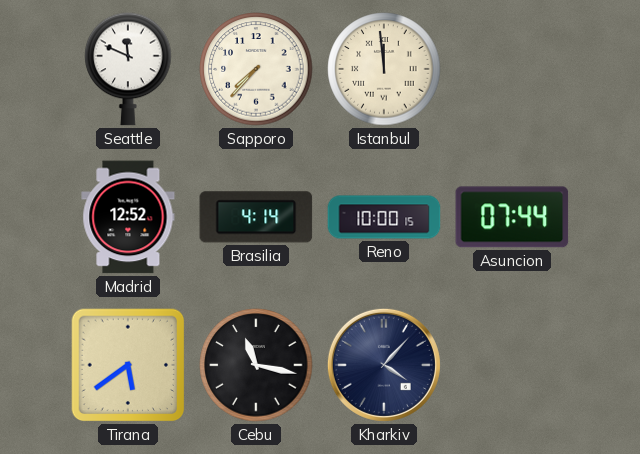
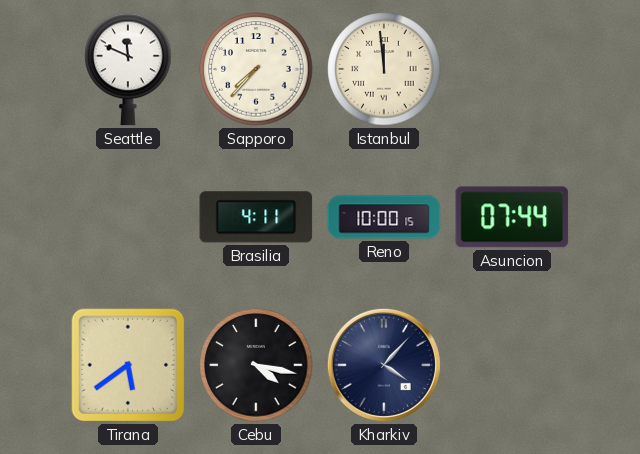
Madrid: 12:52 -> none
Brasilia: 4:14 -> 4:11
Cebu: 11:17 -> 4:17
